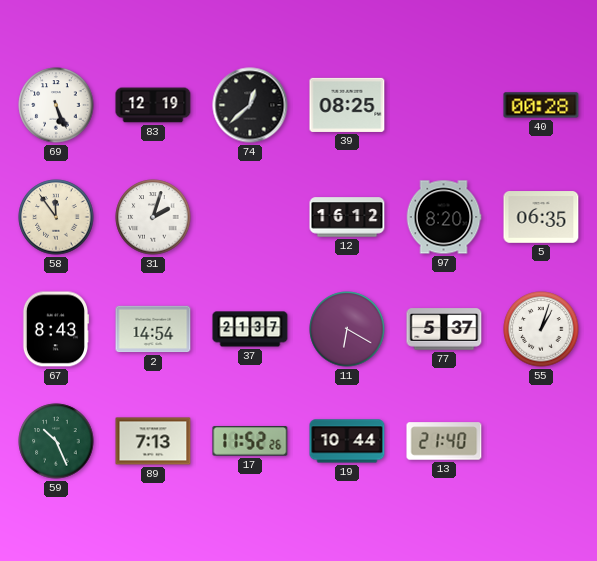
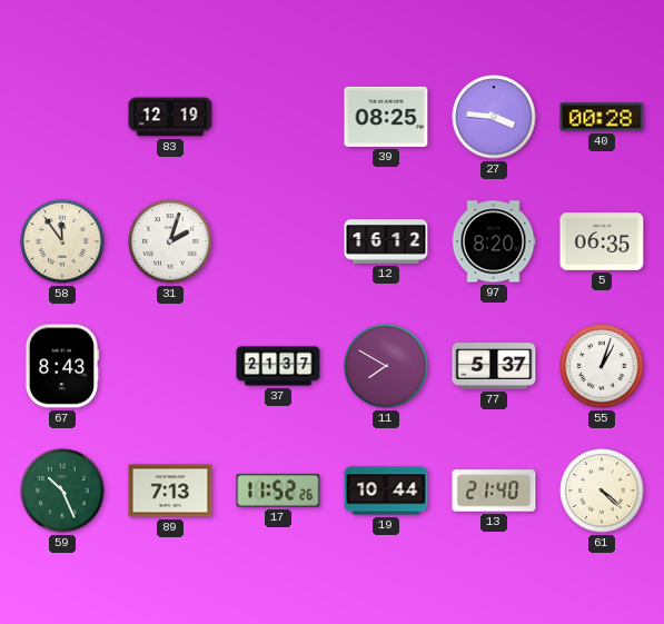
69: 5:26 -> none
74: 12:38 -> none
27: none -> 3:46
2: 14:54 -> none
11: 6:20 -> 7:50
61: none -> 4:22
